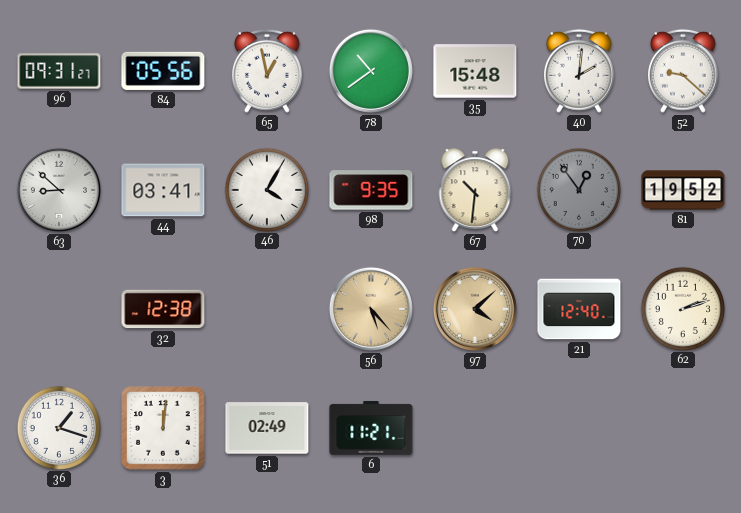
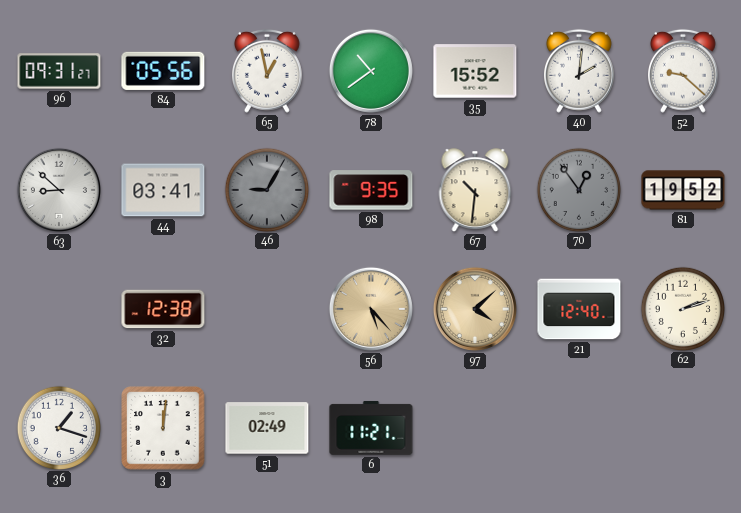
35: 15:48 -> 15:52
46: 4:05 -> 9:05
46 dial: white -> grey
